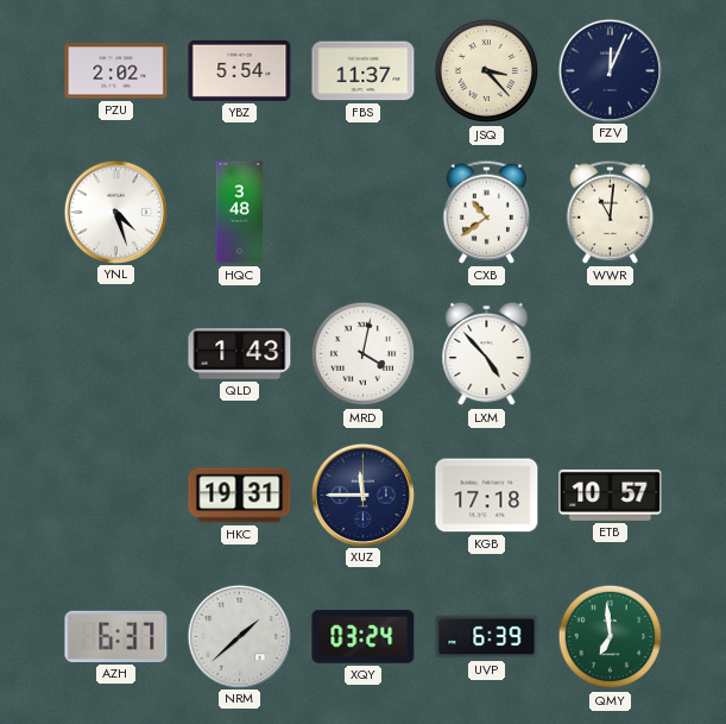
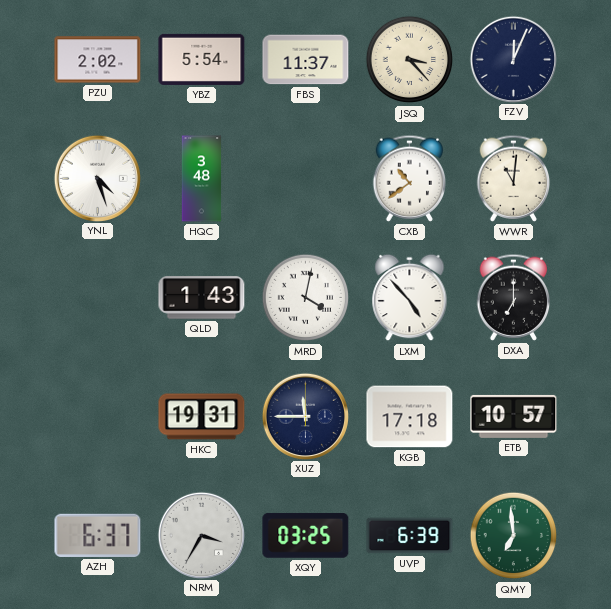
DXA: none -> 7:00
NRM: 1:38 -> 3:35
XQY: 03:24 -> 03:25
